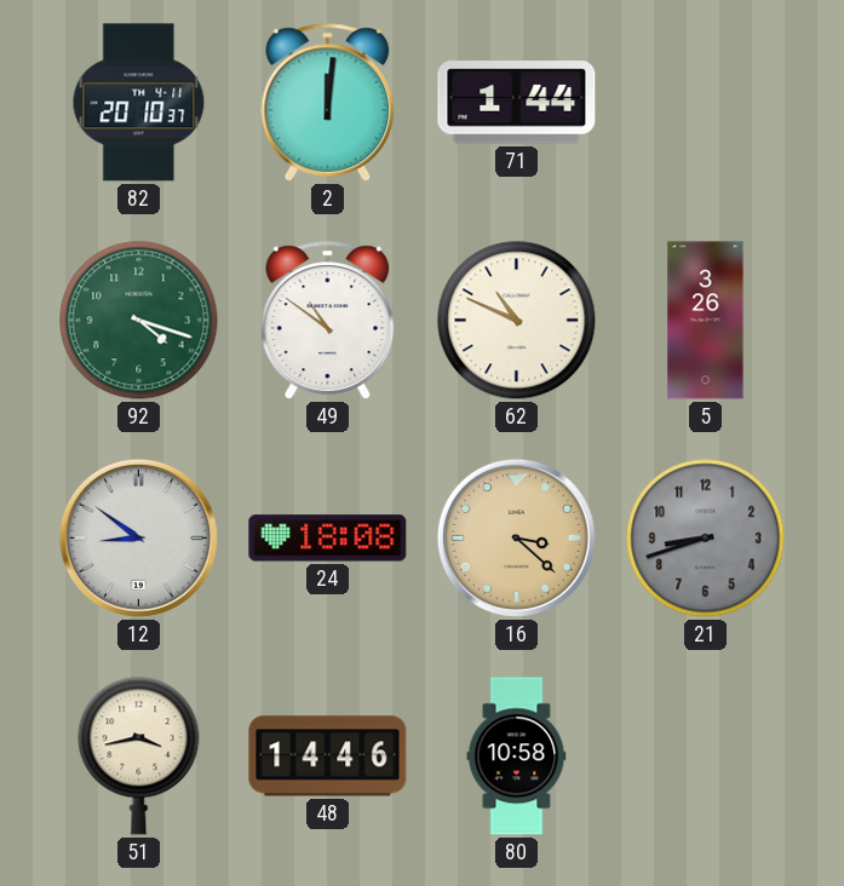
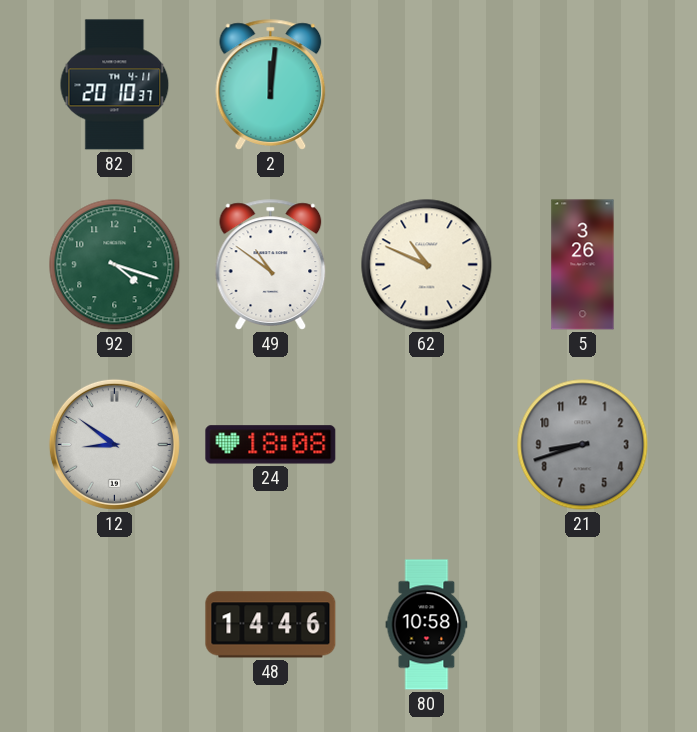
71: 1:44 -> none
16: 3:22 -> none
51: 3:43 -> none
